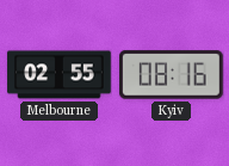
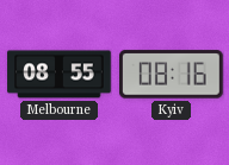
Melbourne: 02:55 -> 08:55
